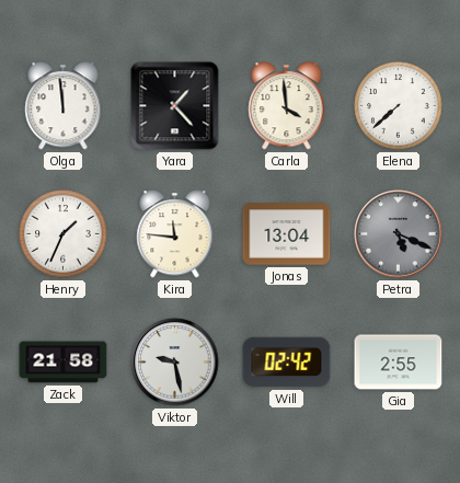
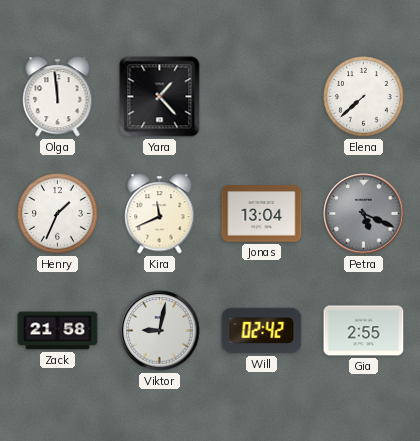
Carla: 3:59 -> none
Kira: 11:46 -> 11:41
Viktor: 9:28 -> 9:02
